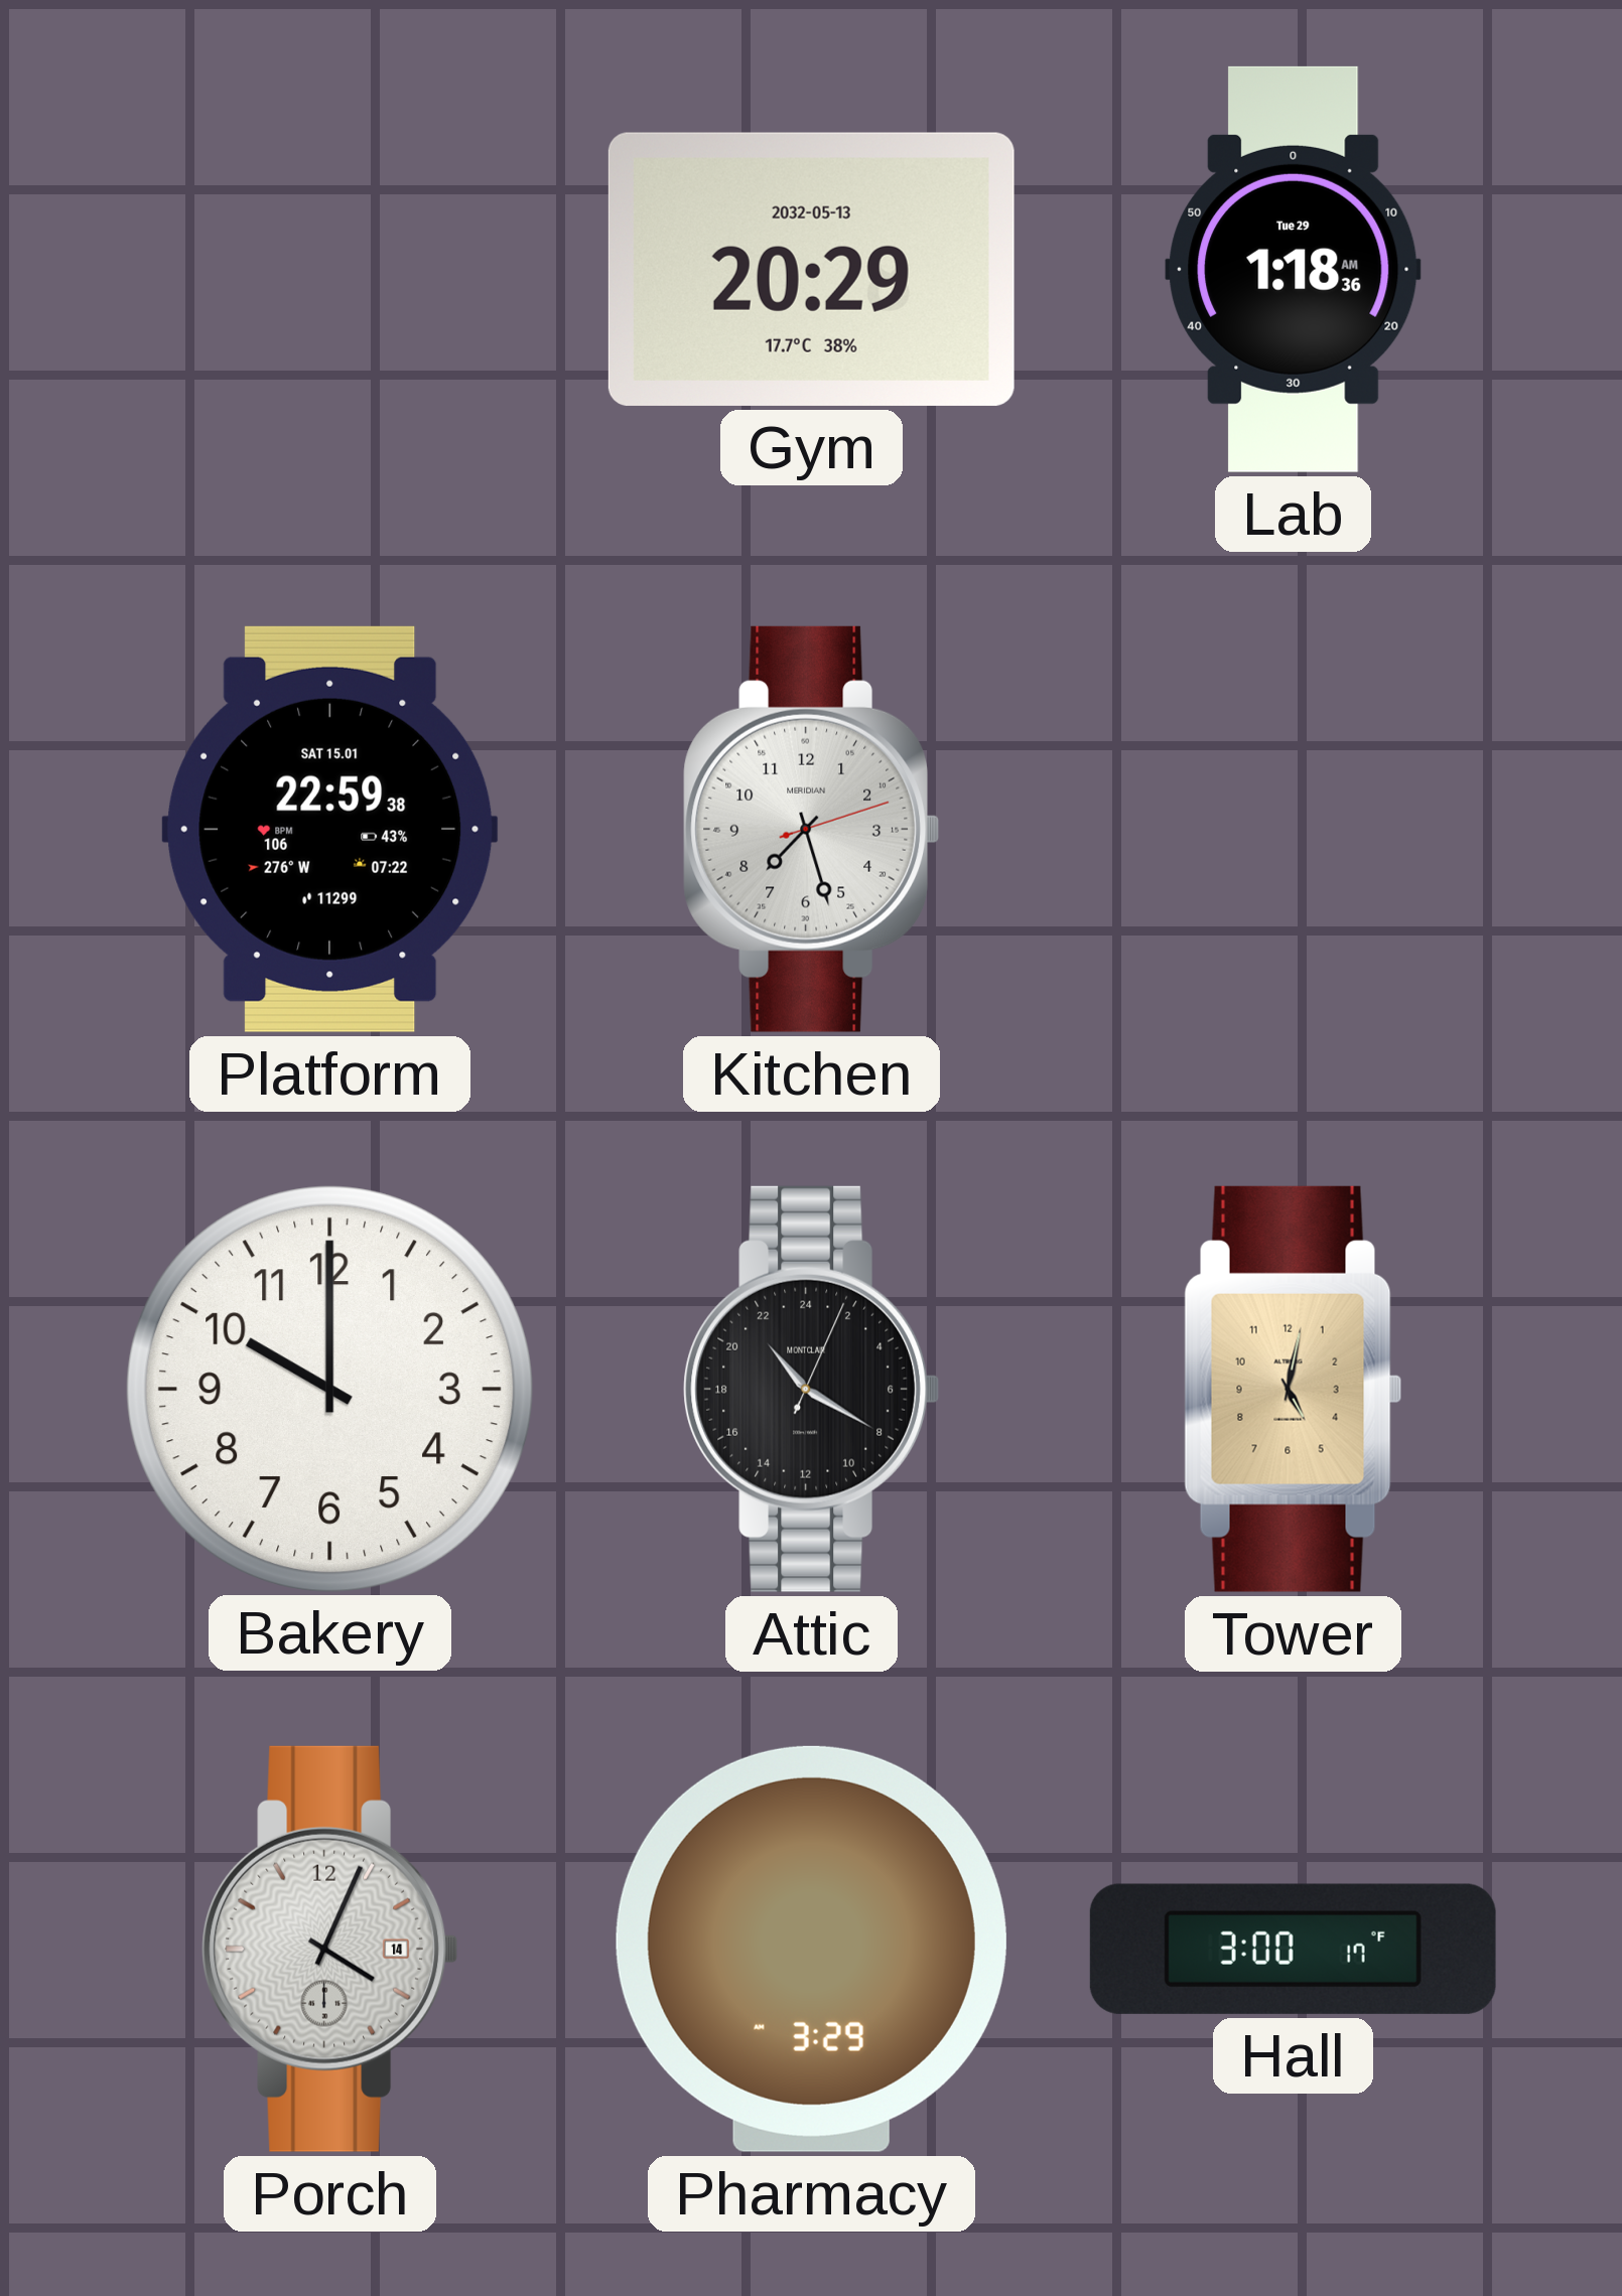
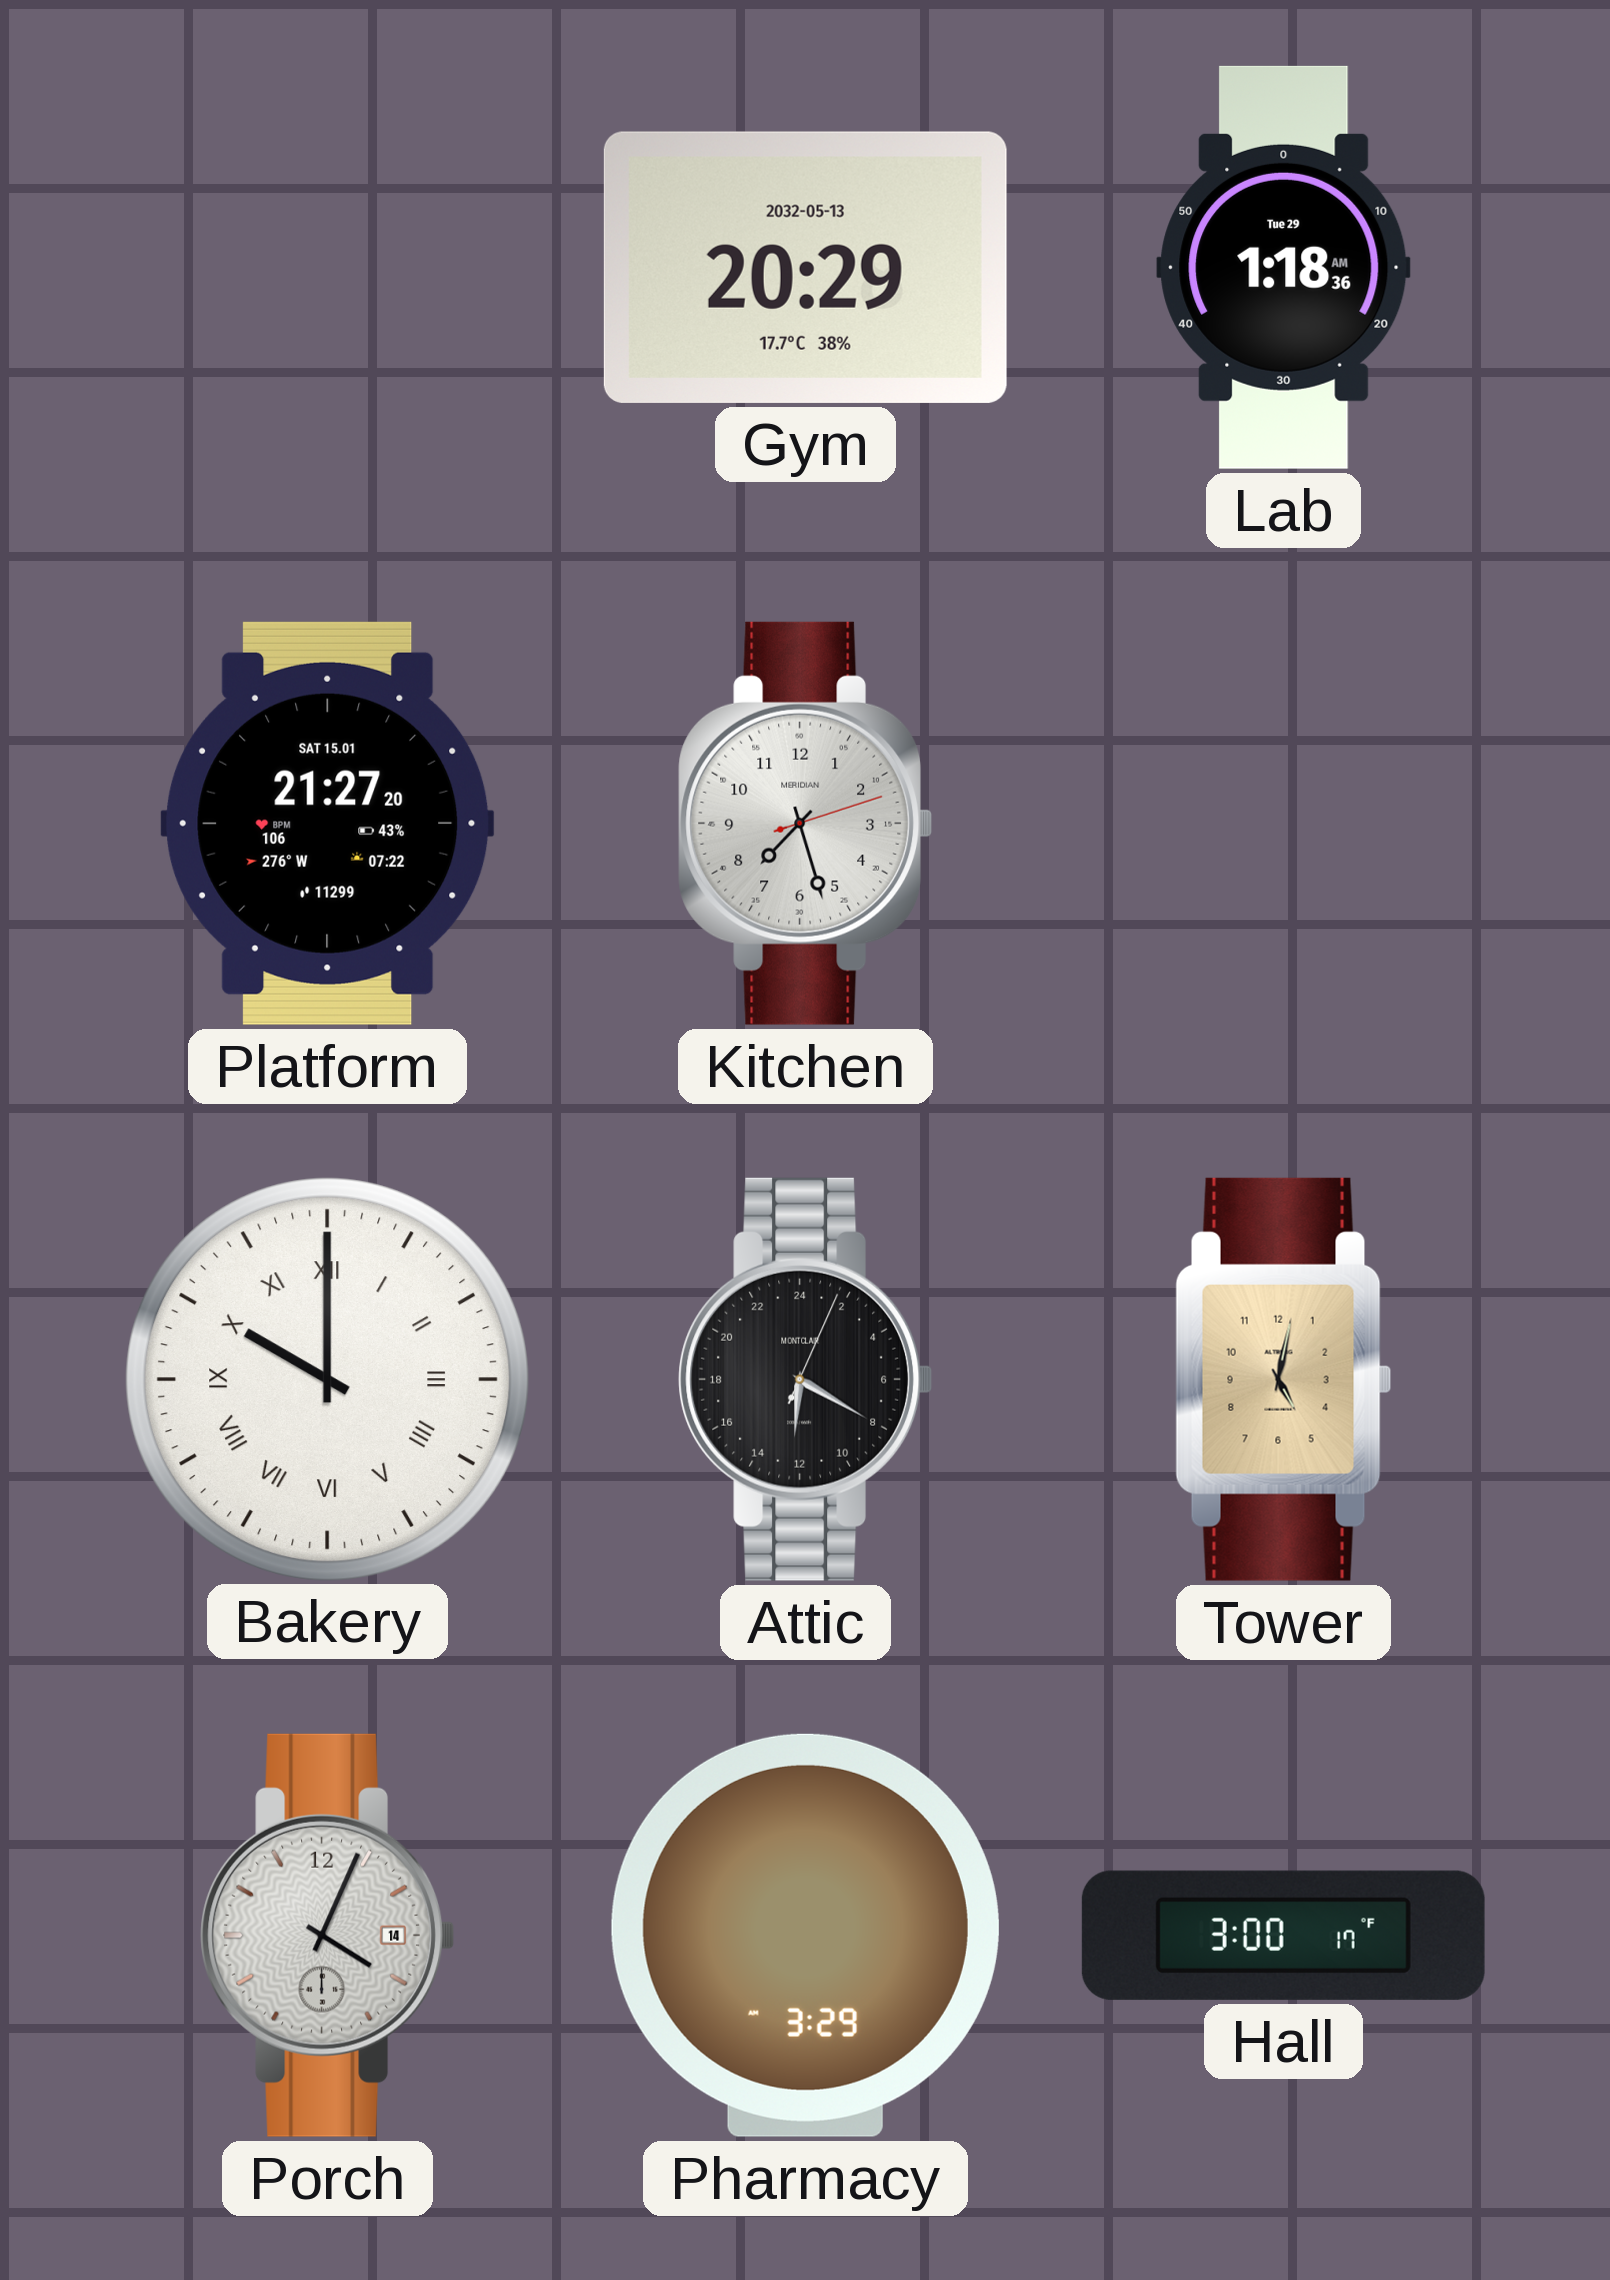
Platform: 22:59 -> 21:27
Bakery numerals: Arabic -> Roman
Attic: 21:20 -> 12:20
